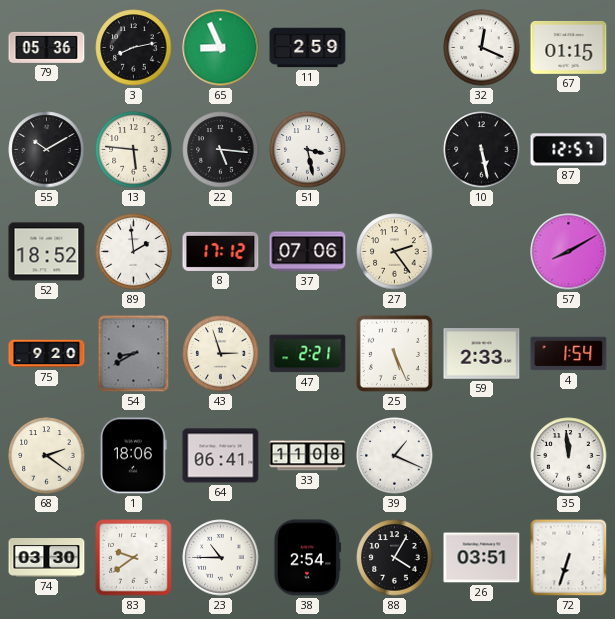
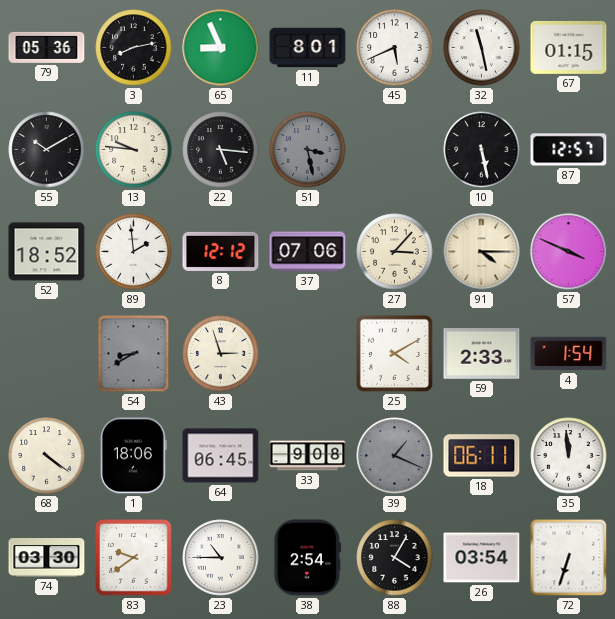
11: 2:59 -> 8:01
45: none -> 5:41
32: 12:19 -> 11:28
13: 5:46 -> 9:46
51 dial: white -> grey
8: 17:12 -> 12:12
27: 2:24 -> 3:07
91: none -> 4:15
57: 8:10 -> 3:49
75: 9:20 -> none
47: 2:21 -> none
25: 5:26 -> 4:10
68: 2:21 -> 4:21
64: 06:41 -> 06:45
33: 11:08 -> 9:08
39 dial: white -> grey
18: none -> 06:11
26: 03:51 -> 03:54
